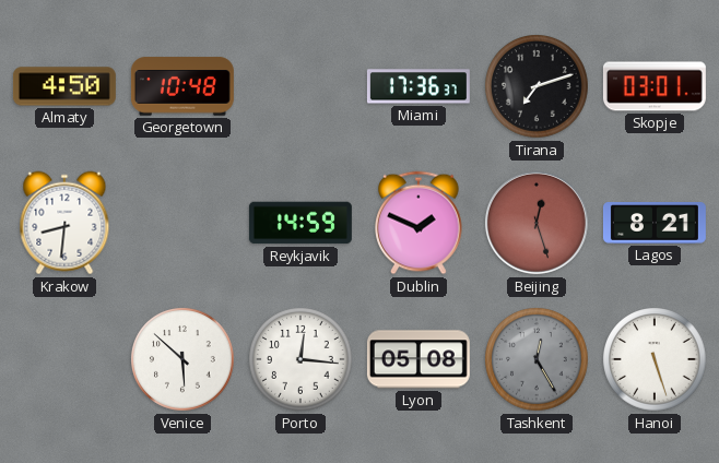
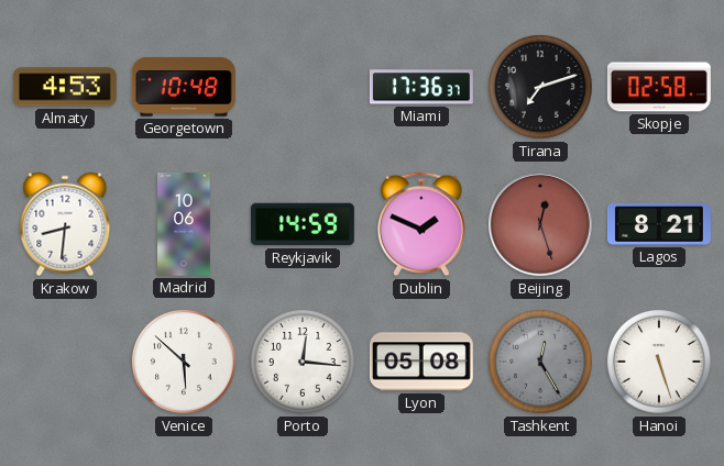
Almaty: 4:50 -> 4:53
Skopje: 03:01 -> 02:58
Madrid: none -> 10:06
